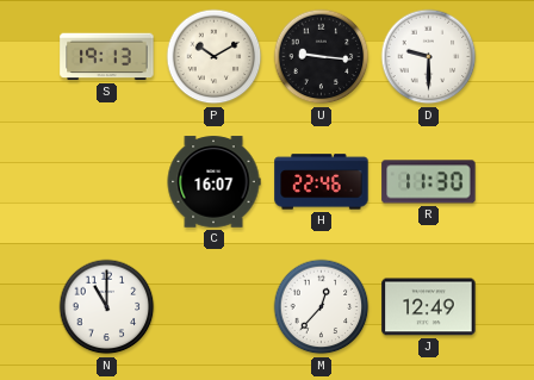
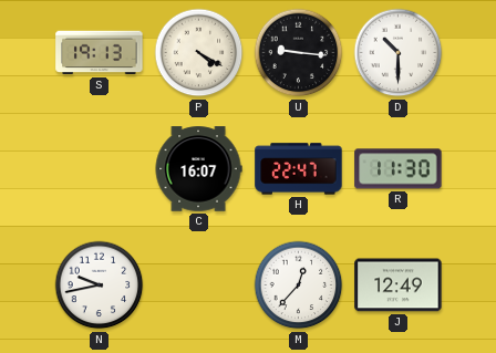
P: 10:10 -> 4:20
D: 9:30 -> 10:30
H: 22:46 -> 22:47
N: 11:00 -> 9:43
